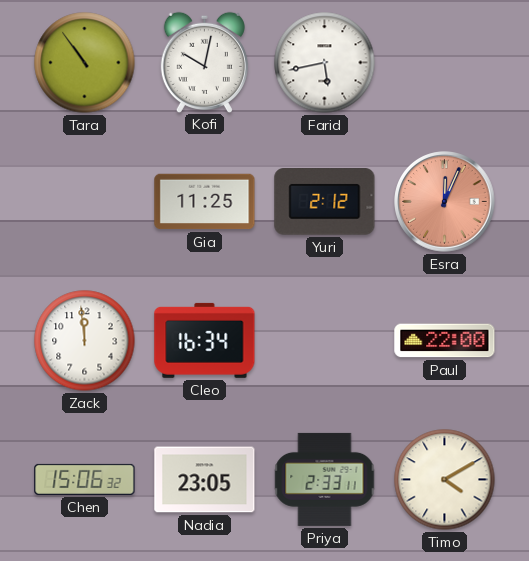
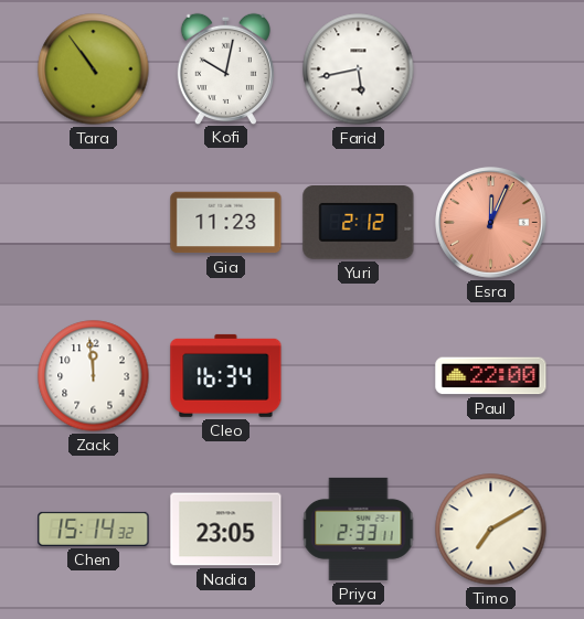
Gia: 11:25 -> 11:23
Chen: 15:06 -> 15:14
Timo: 4:10 -> 7:10
